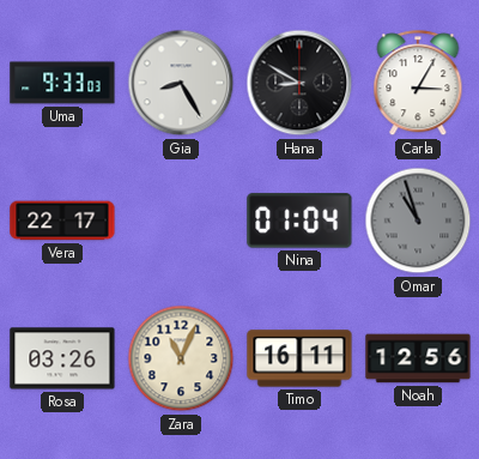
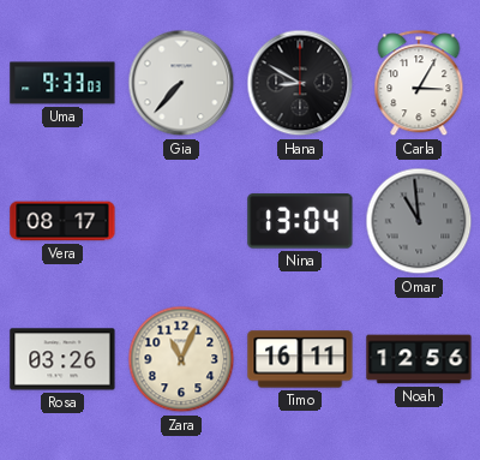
Gia: 8:25 -> 7:37
Vera: 22:17 -> 08:17
Nina: 01:04 -> 13:04
Omar: 10:57 -> 10:59
